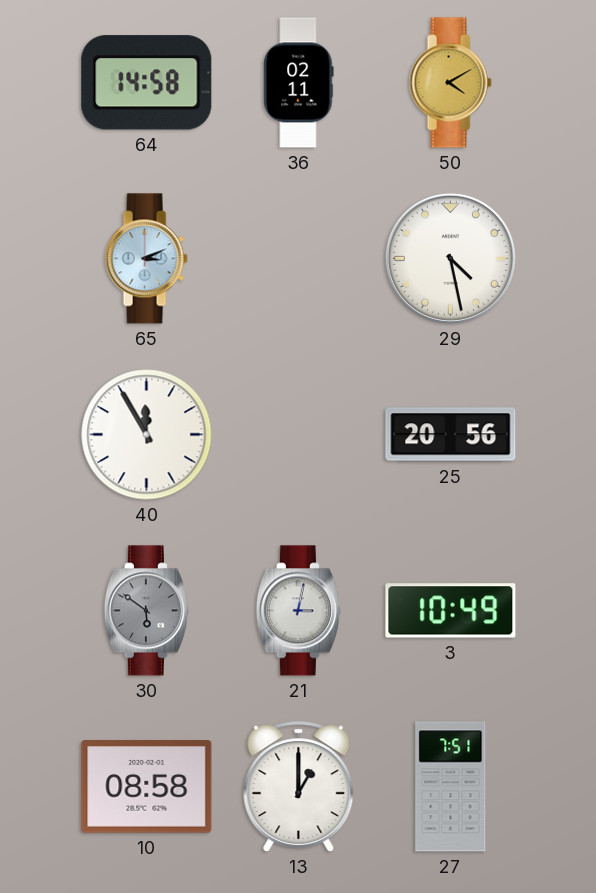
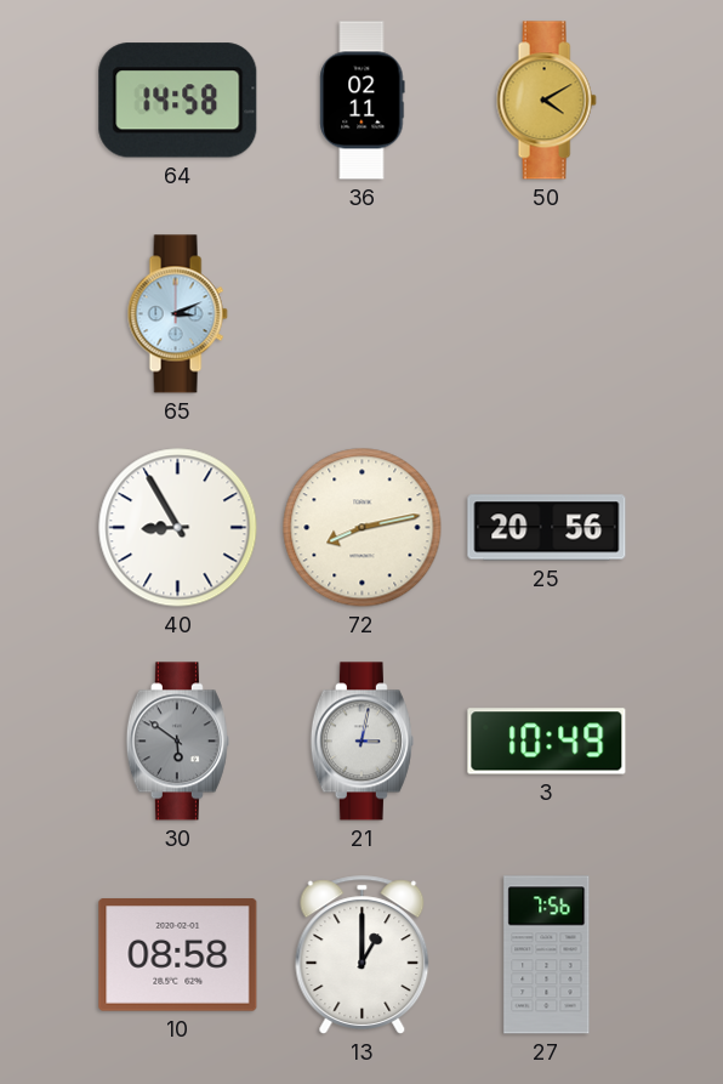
29: 4:28 -> none
40: 11:55 -> 8:55
72: none -> 8:13
27: 7:51 -> 7:56
